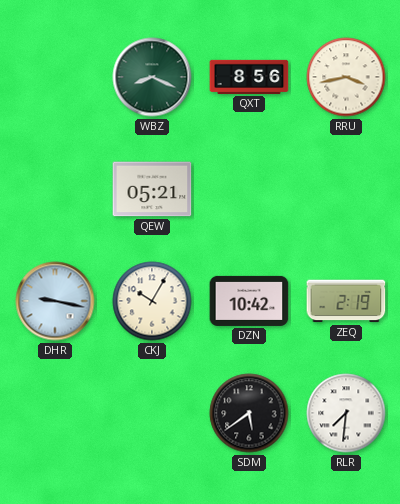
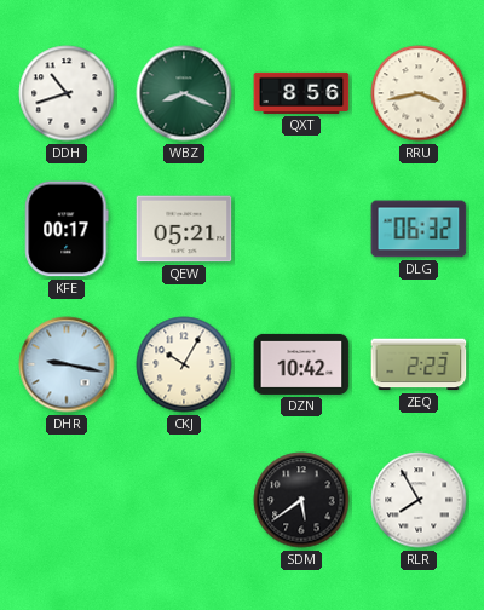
DDH: none -> 10:42
KFE: none -> 00:17
DLG: none -> 06:32
ZEQ: 2:19 -> 2:23
RLR: 7:31 -> 7:55
